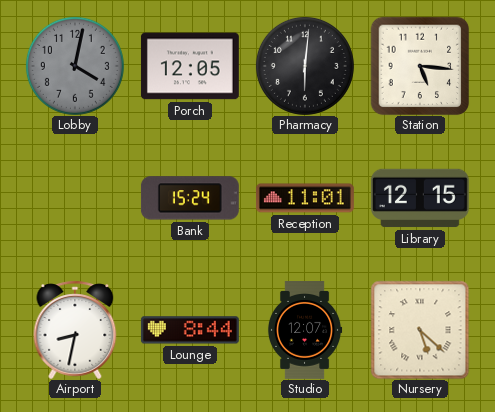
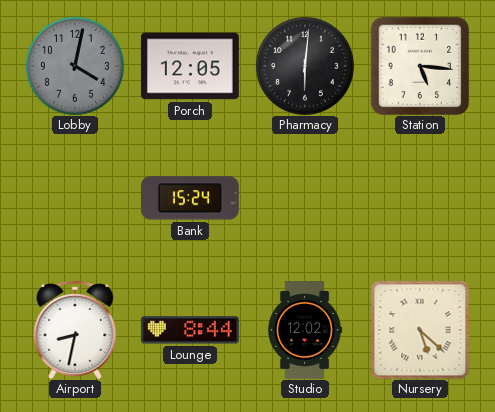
Reception: 11:01 -> none
Library: 12:15 -> none
Studio: 12:07 -> 12:02
